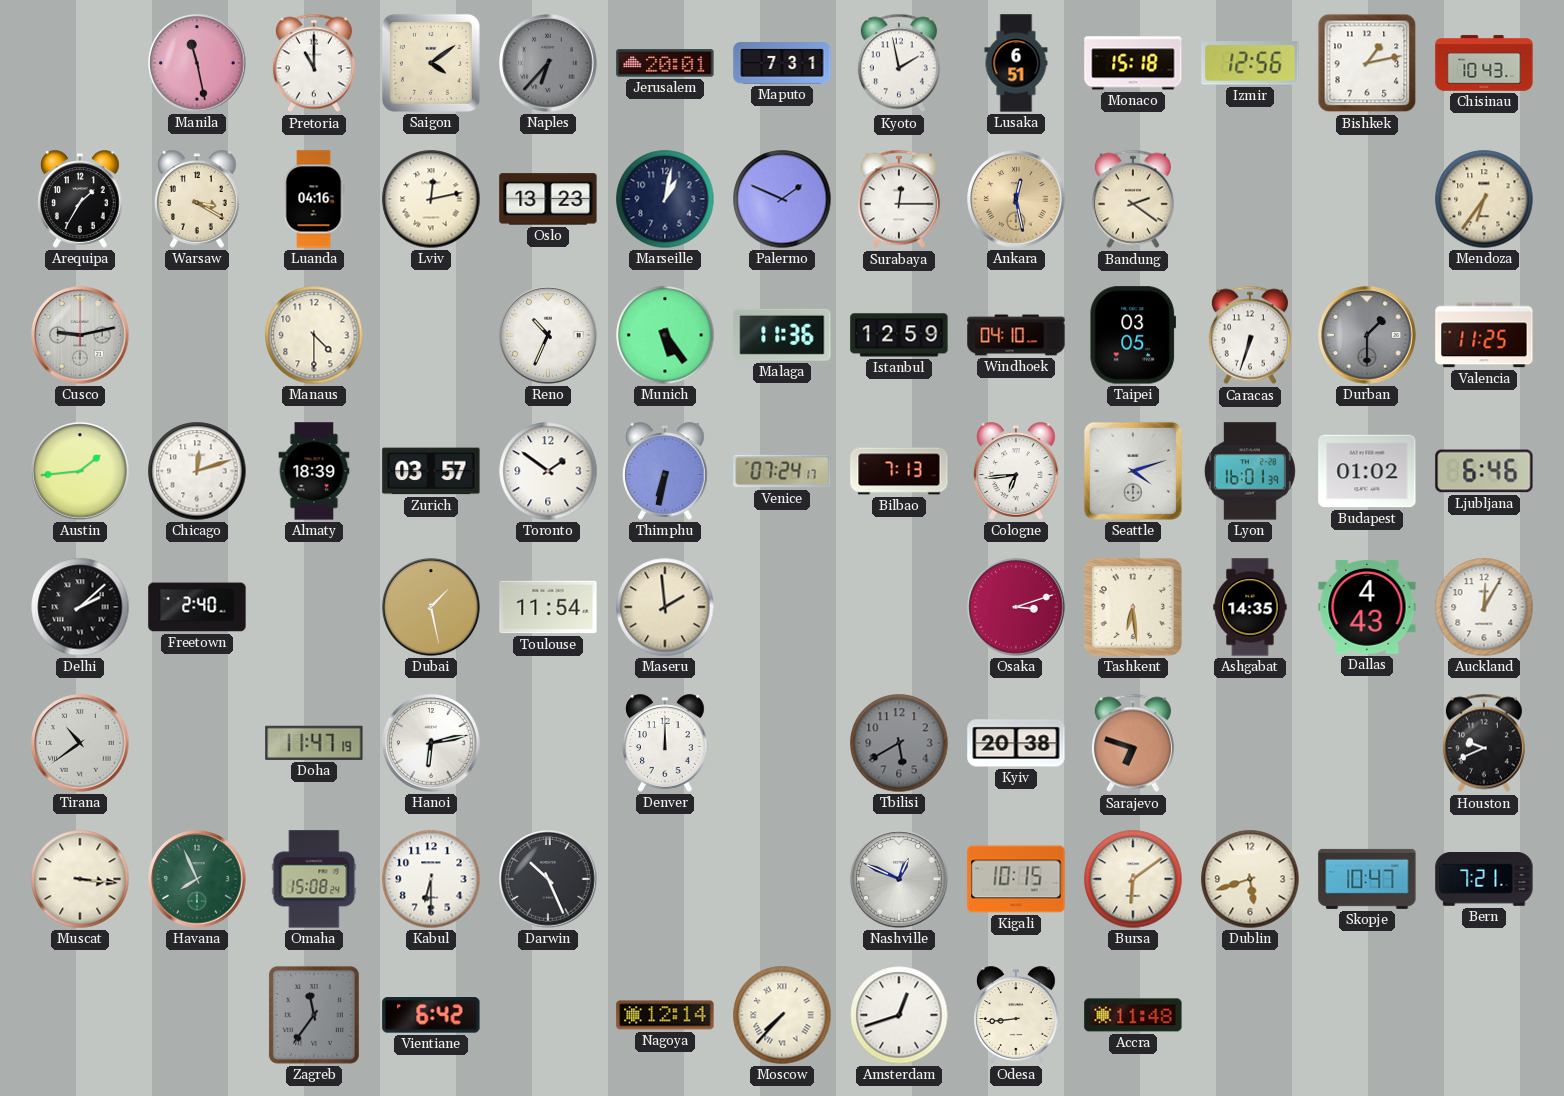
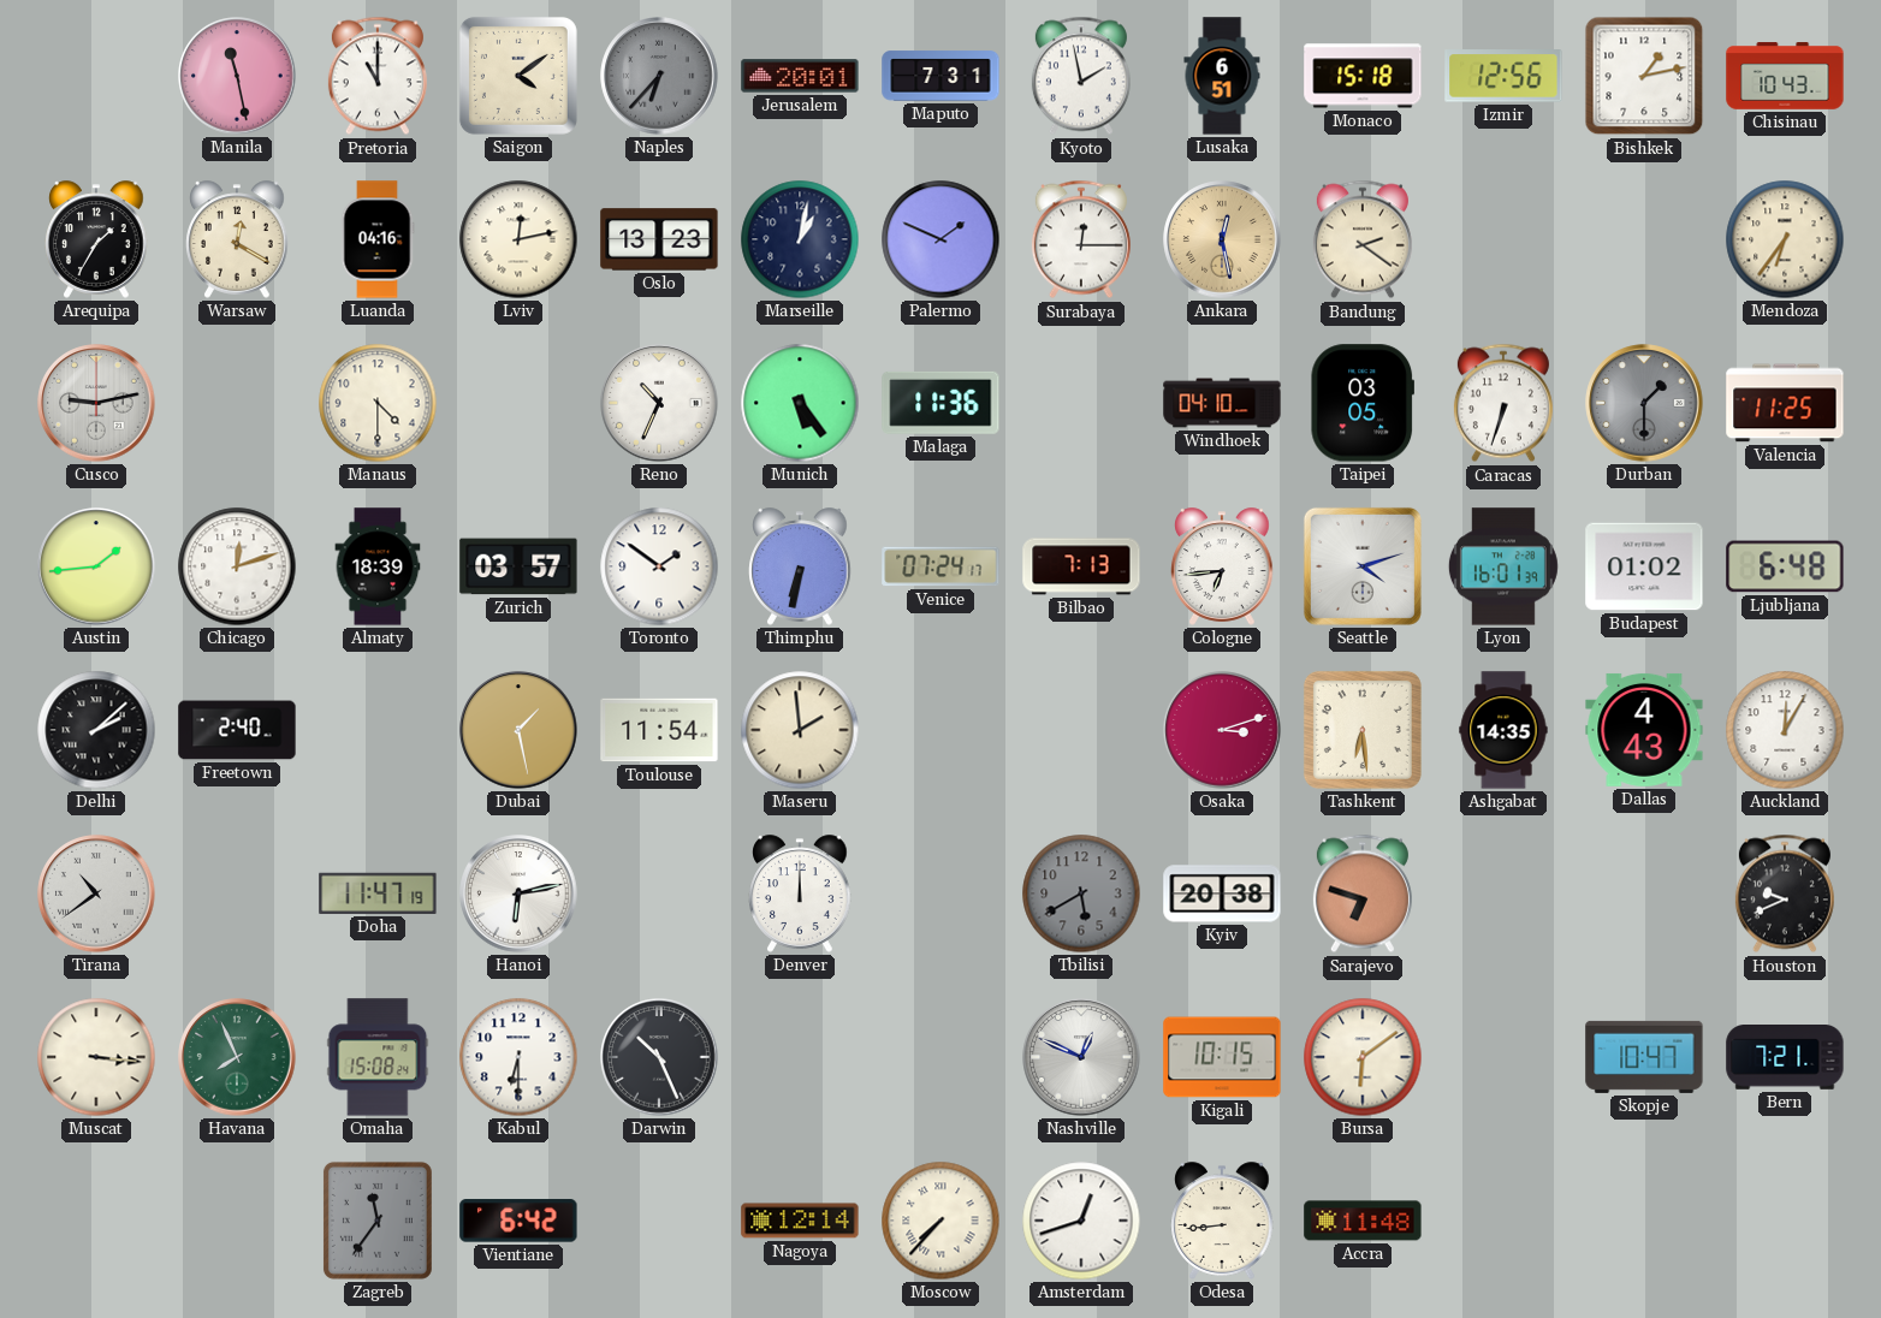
Warsaw: 3:20 -> 12:20
Istanbul: 12:59 -> none
Ljubljana: 6:46 -> 6:48
Dublin: 5:42 -> none
